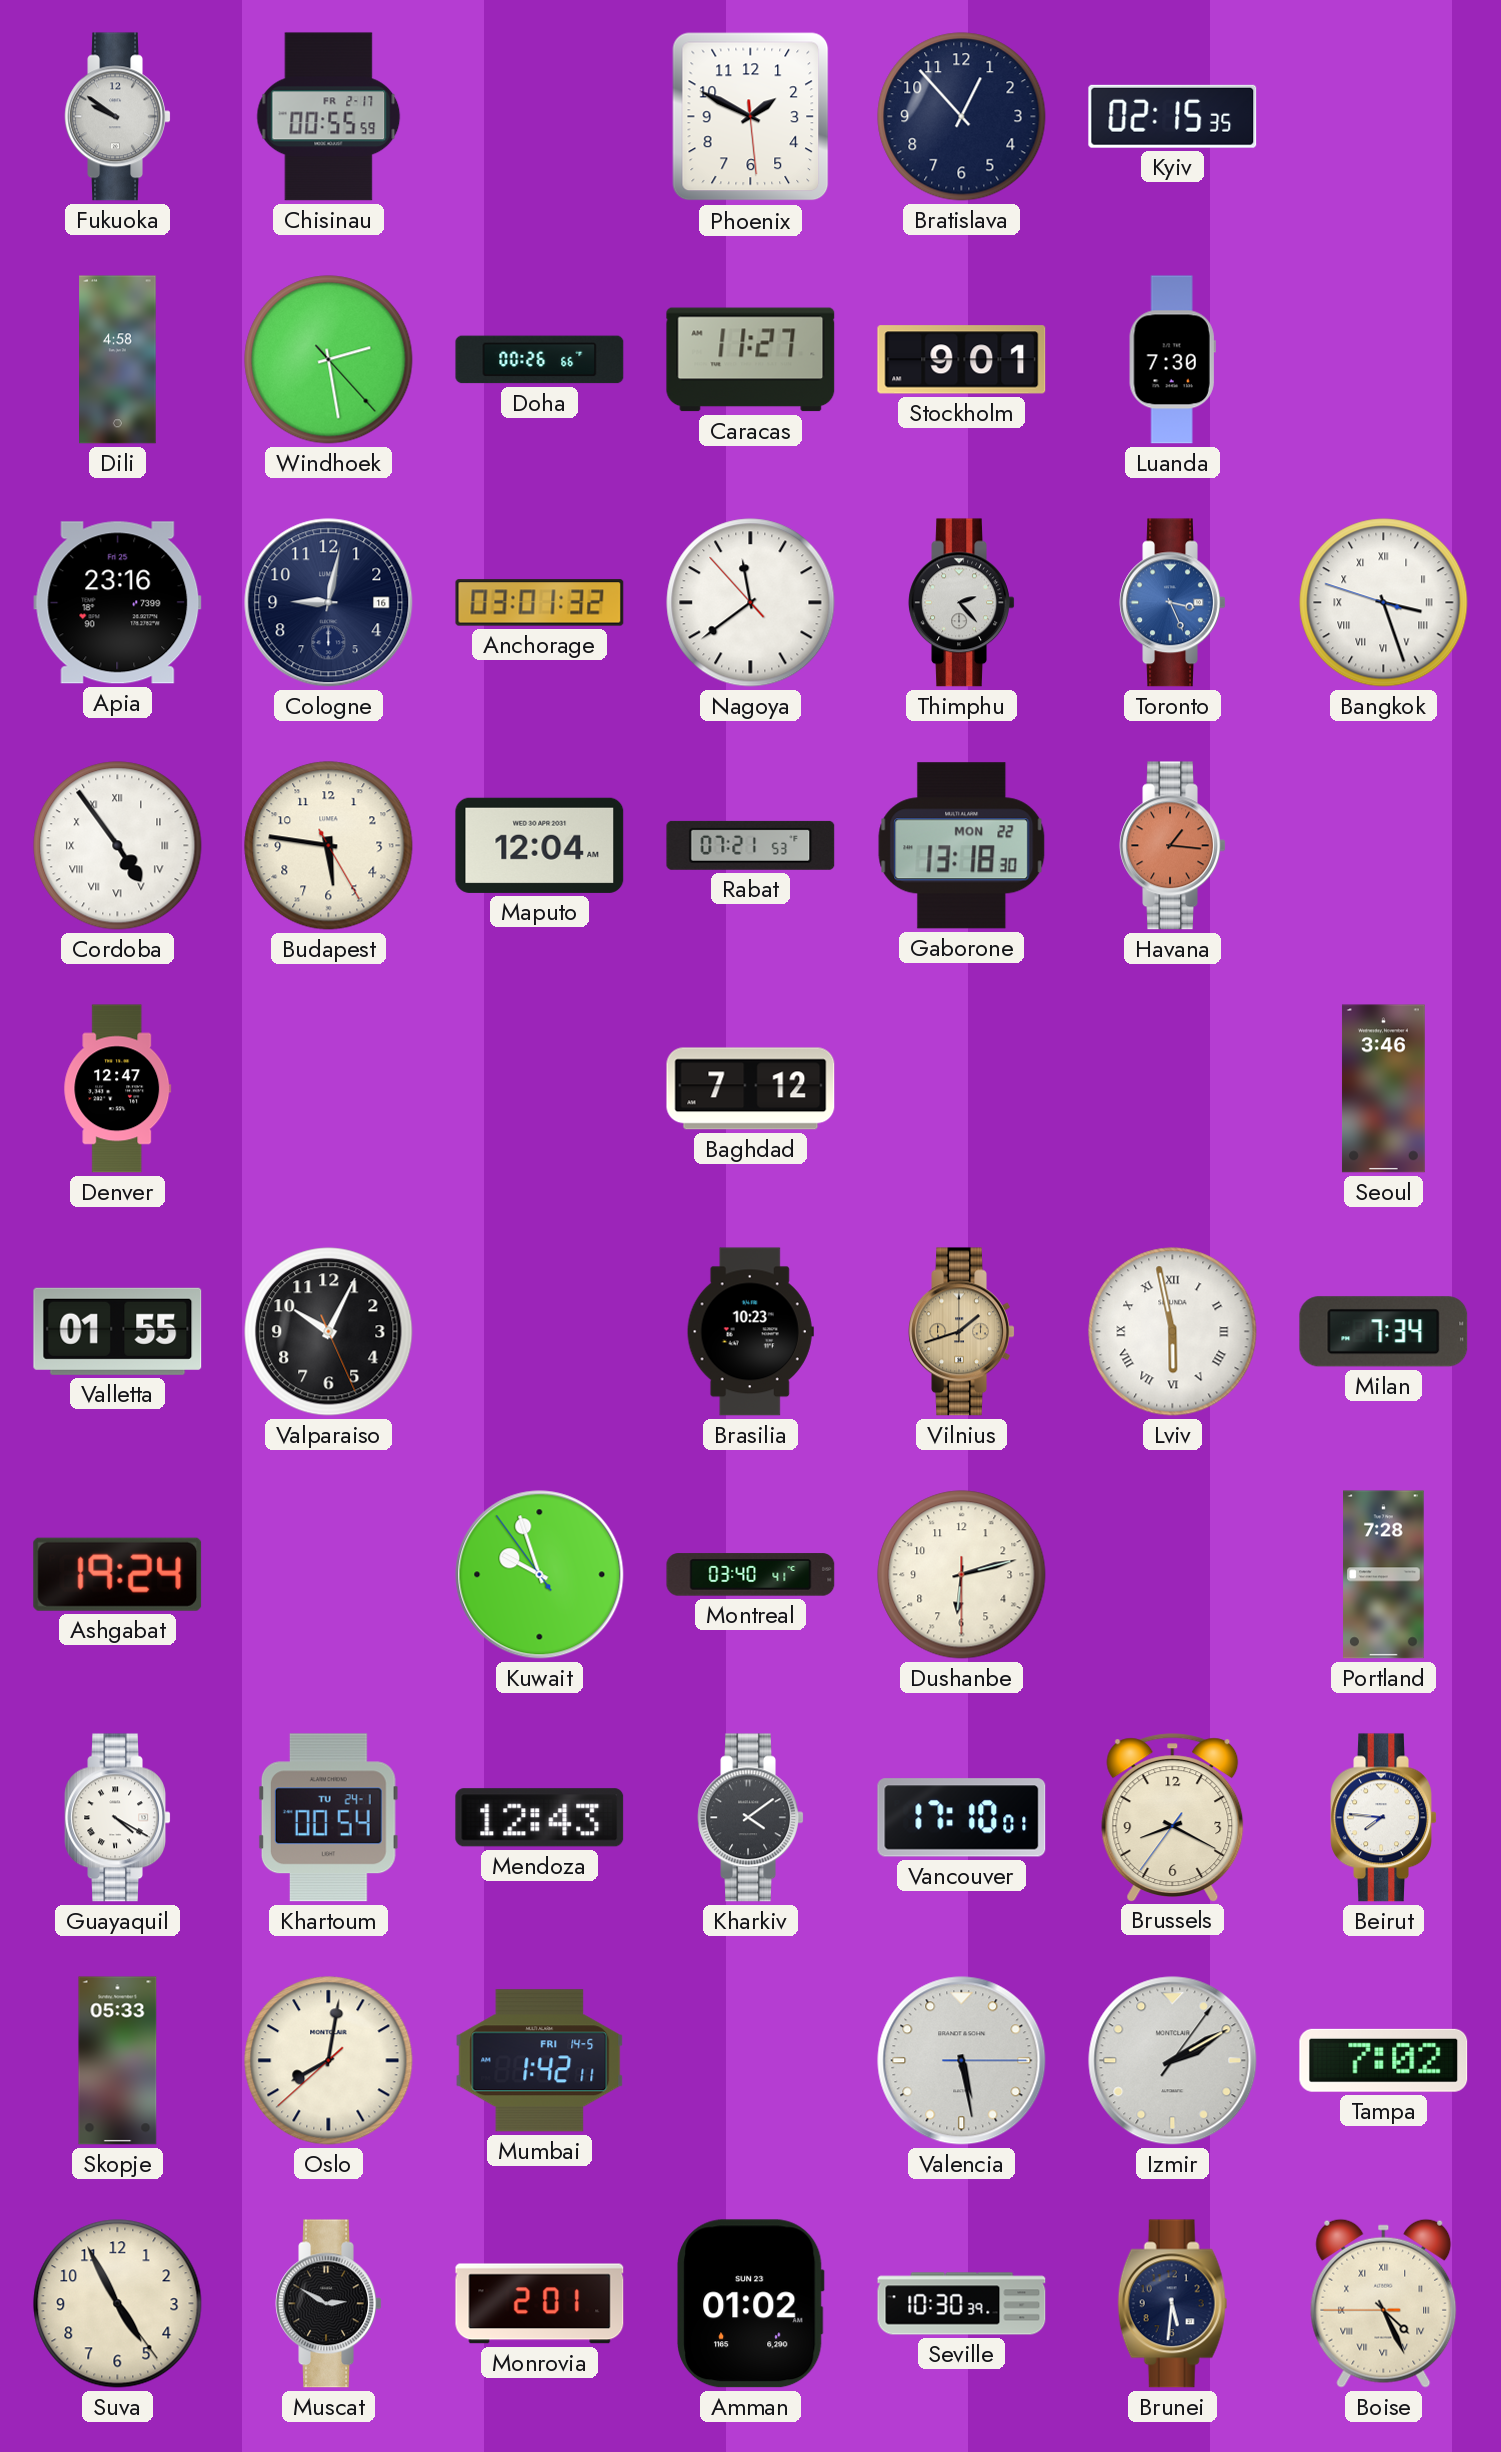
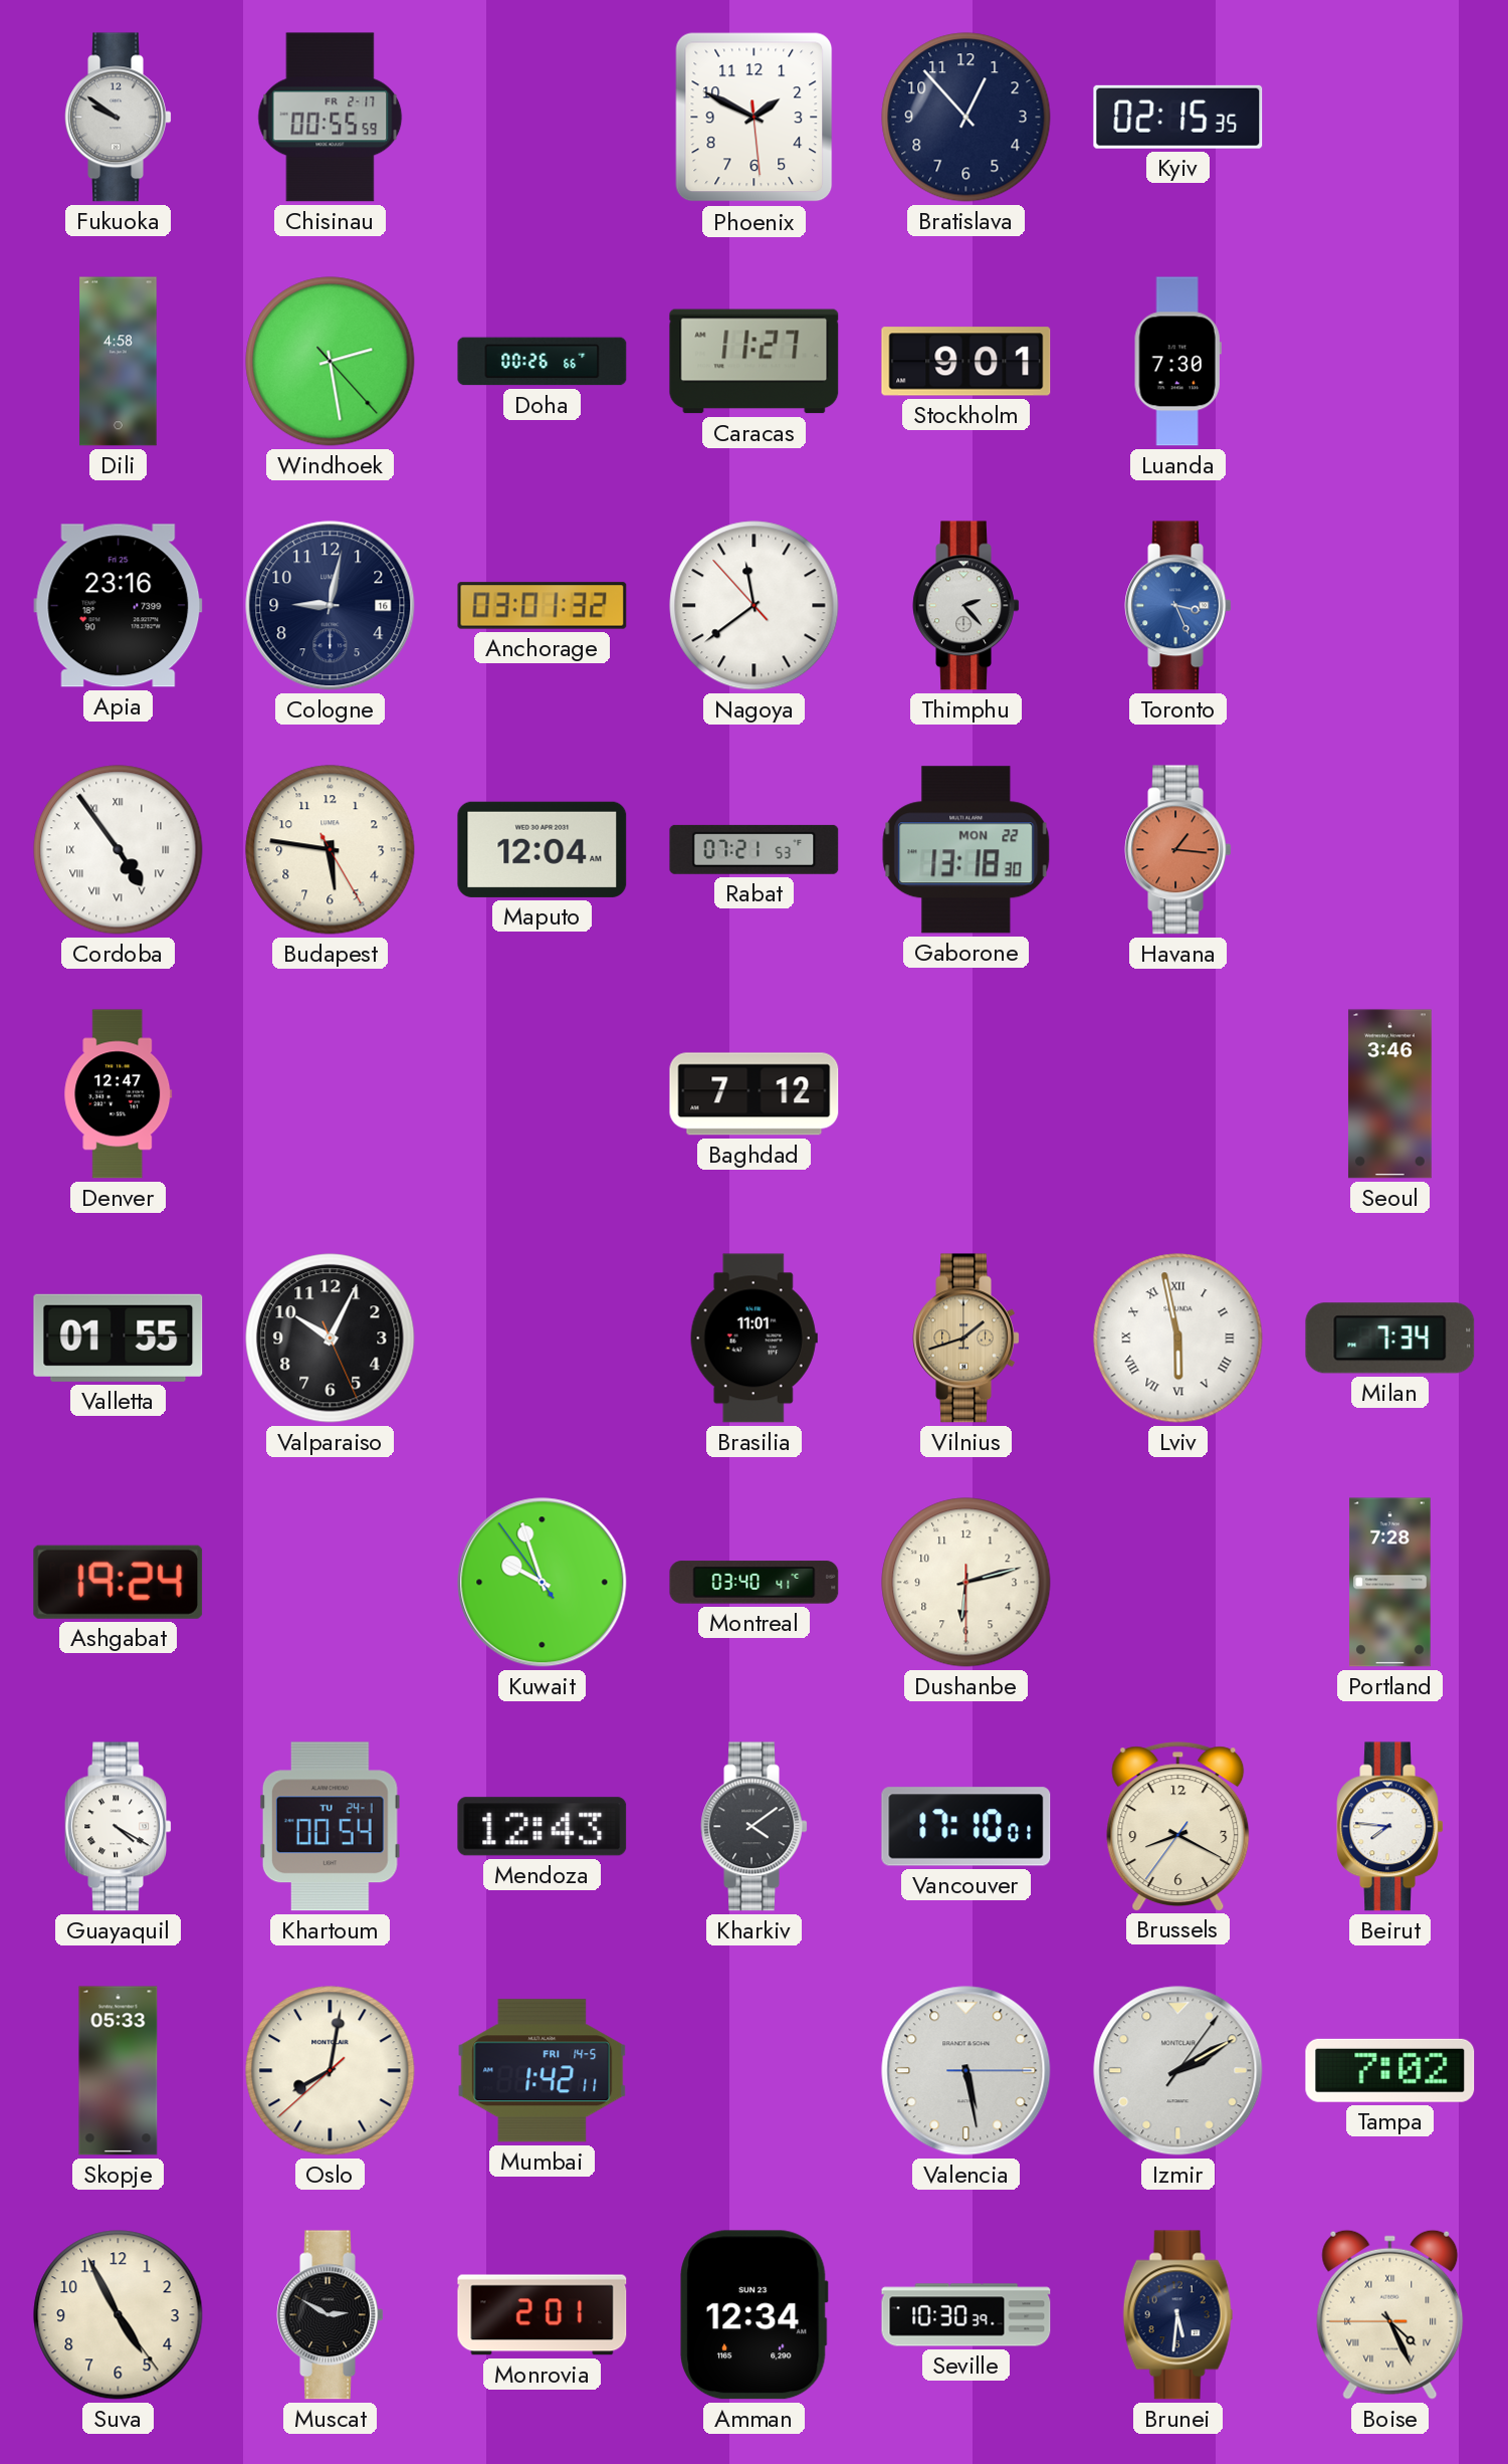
Bangkok: 3:26 -> none
Brasilia: 10:23 -> 11:01
Amman: 01:02 -> 12:34
